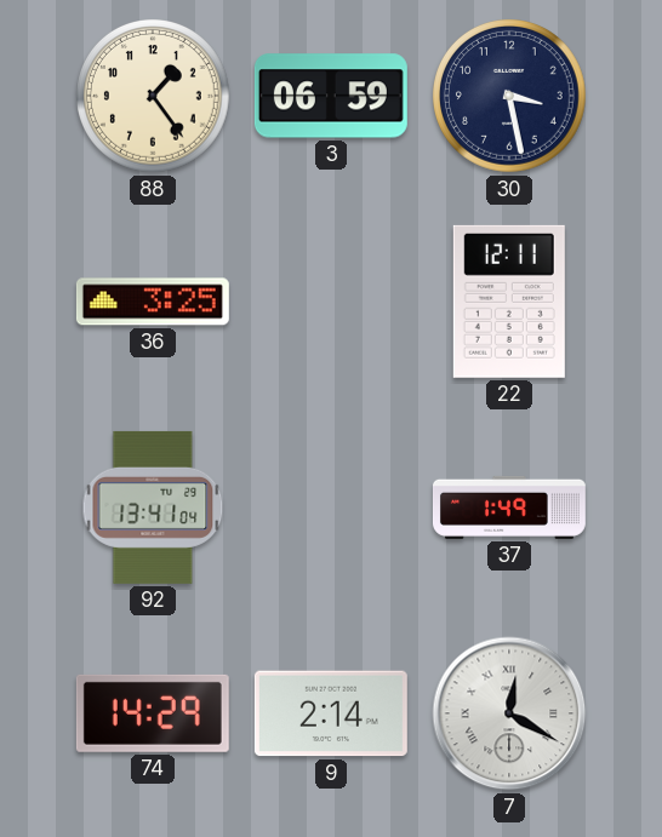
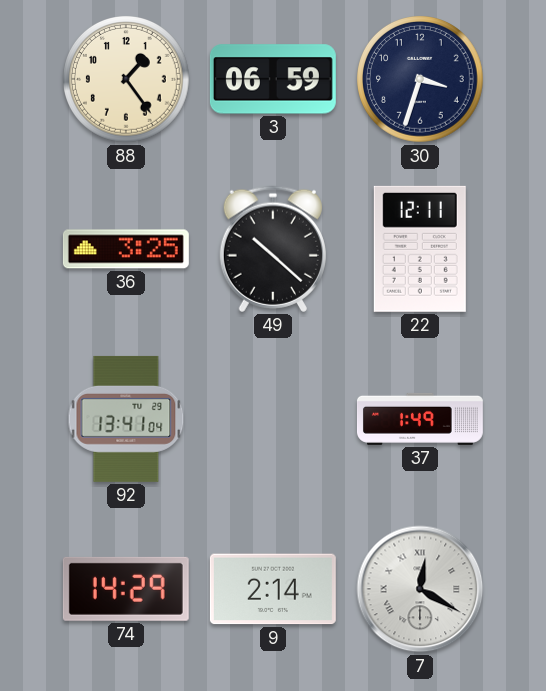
30: 3:28 -> 3:33
49: none -> 10:22
